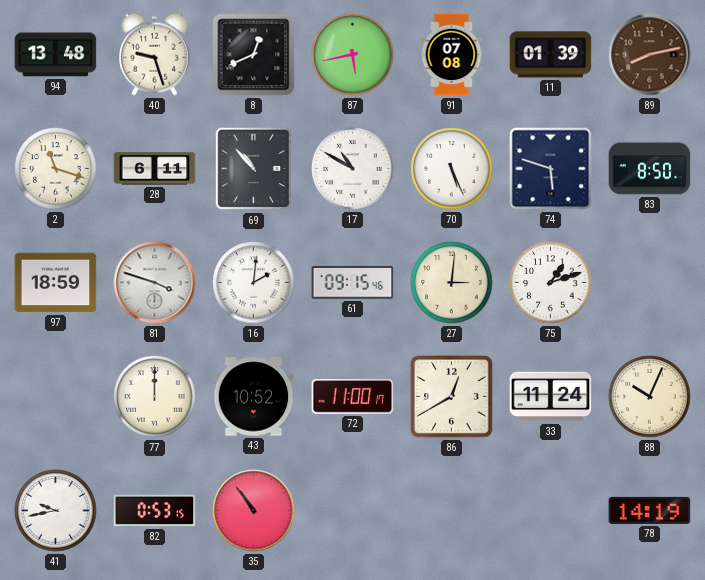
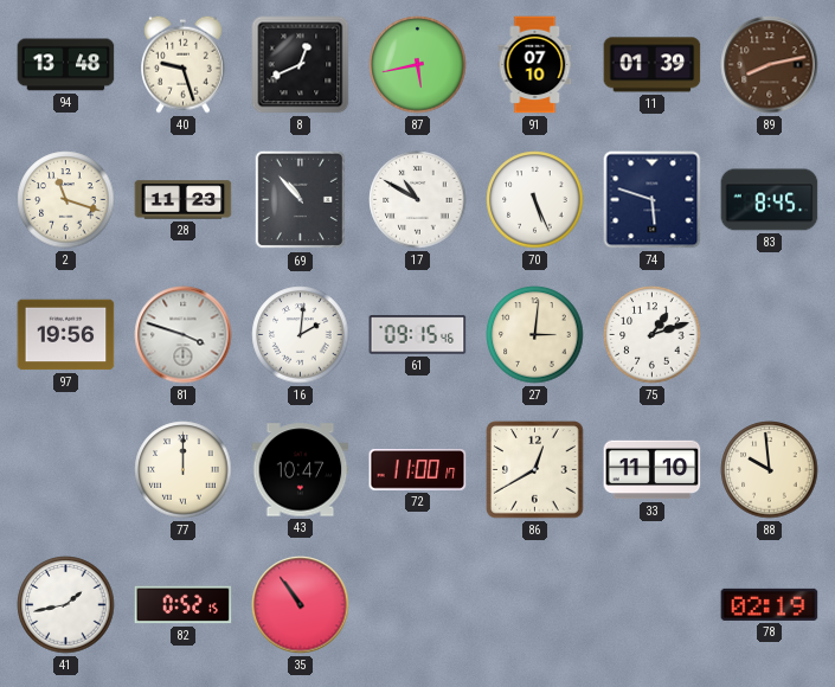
91: 07:08 -> 07:10
28: 6:11 -> 11:23
83: 8:50 -> 8:45
97: 18:59 -> 19:56
43: 10:52 -> 10:47
33: 11:24 -> 11:10
88: 10:04 -> 9:59
41: 9:43 -> 1:43
82: 0:53 -> 0:52
78: 14:19 -> 02:19
